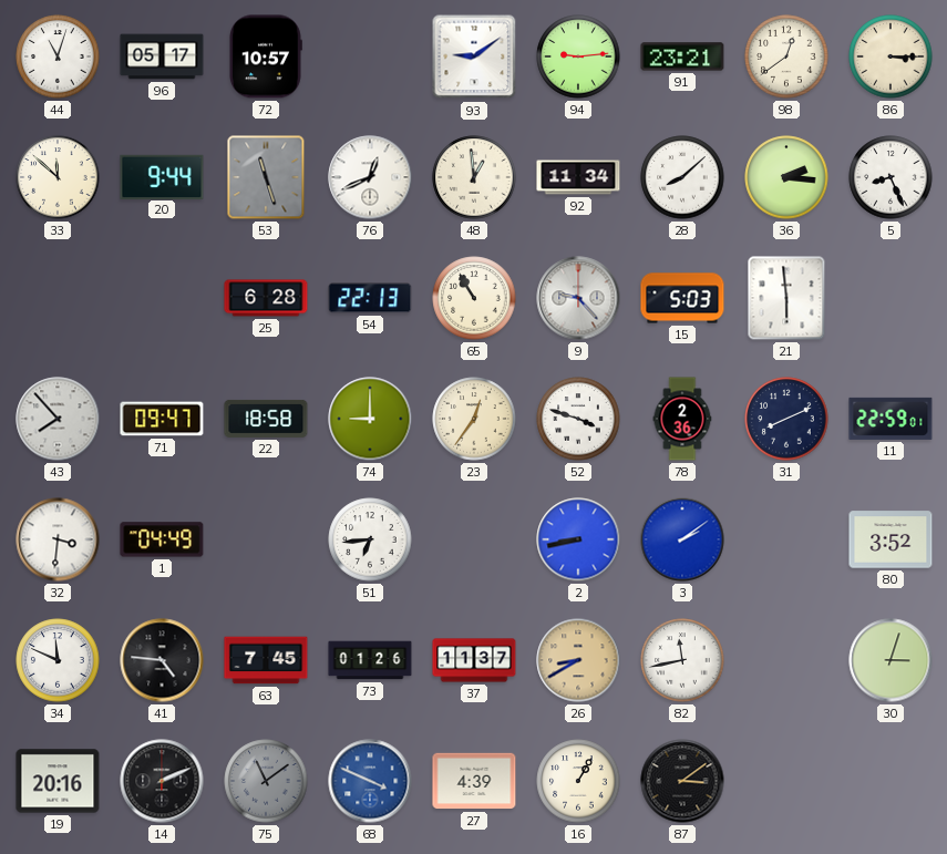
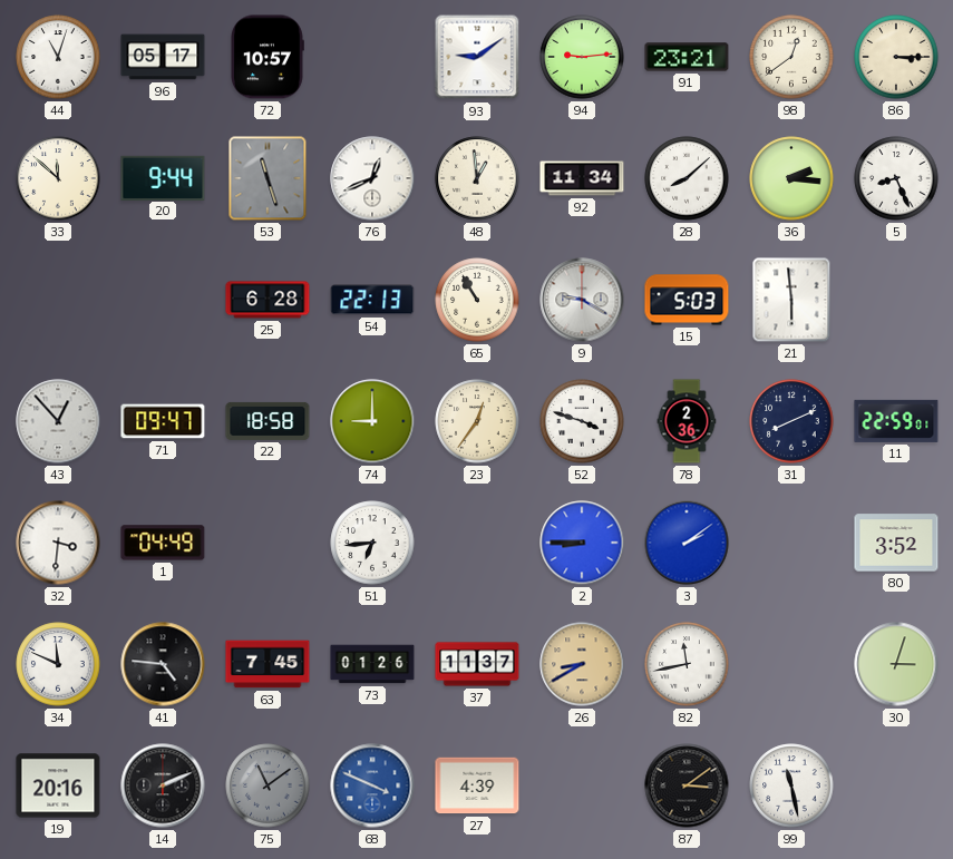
9: 9:23 -> 9:20
43: 7:53 -> 12:53
2: 8:43 -> 8:45
16: 1:05 -> none
99: none -> 11:28
